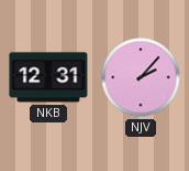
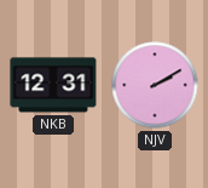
NJV: 2:07 -> 2:10
